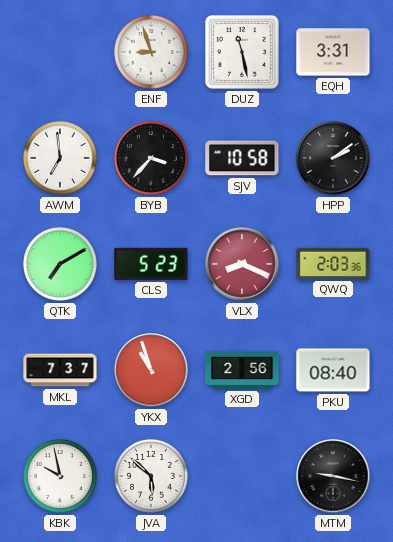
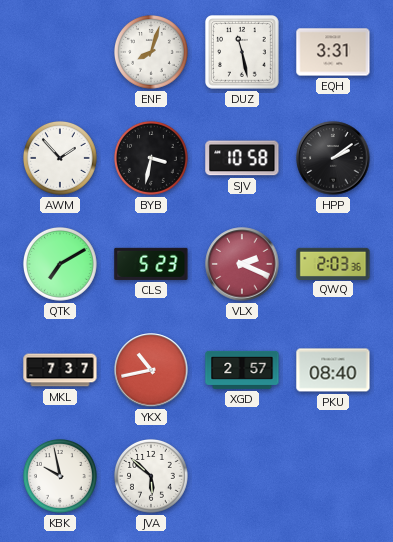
ENF: 8:57 -> 8:03
AWM: 6:59 -> 1:53
BYB: 3:37 -> 3:32
VLX: 8:19 -> 2:19
YKX: 10:57 -> 10:43
XGD: 2:56 -> 2:57
MTM: 9:17 -> none
